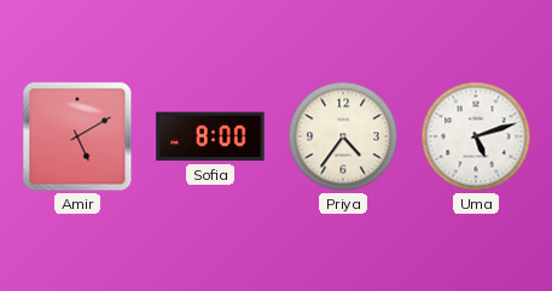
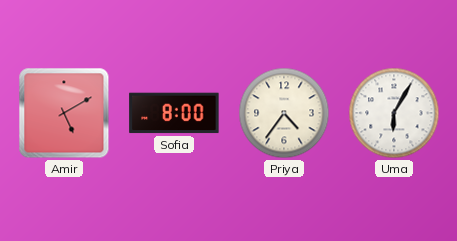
Uma: 5:12 -> 6:05
